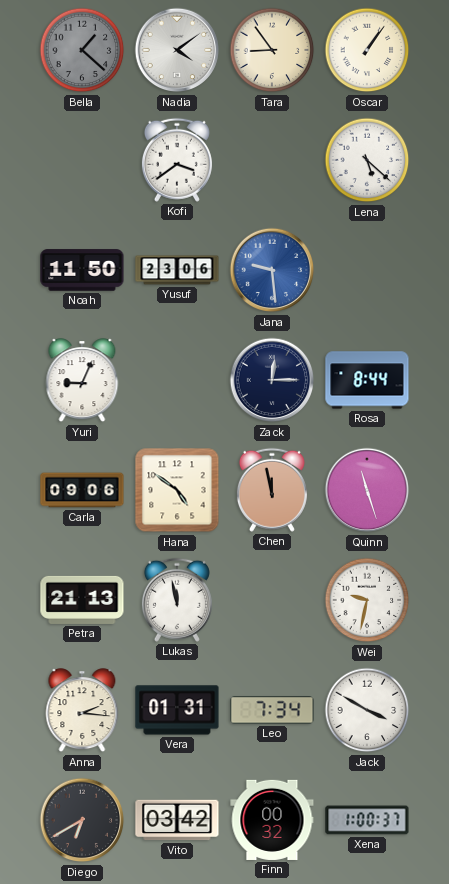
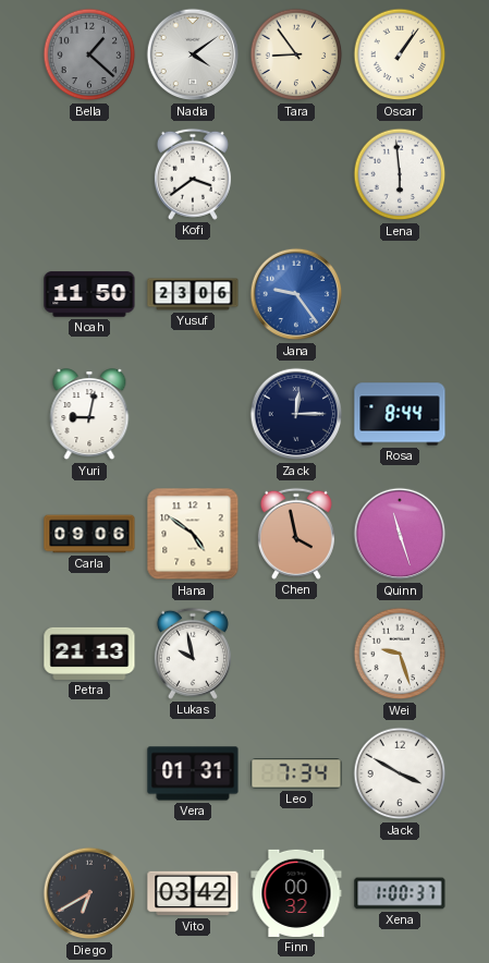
Lena: 5:22 -> 5:59
Jana: 9:29 -> 9:24
Yuri: 9:04 -> 9:02
Chen: 11:58 -> 3:58
Lukas: 11:58 -> 9:58
Wei: 9:32 -> 9:27
Anna: 2:16 -> none
